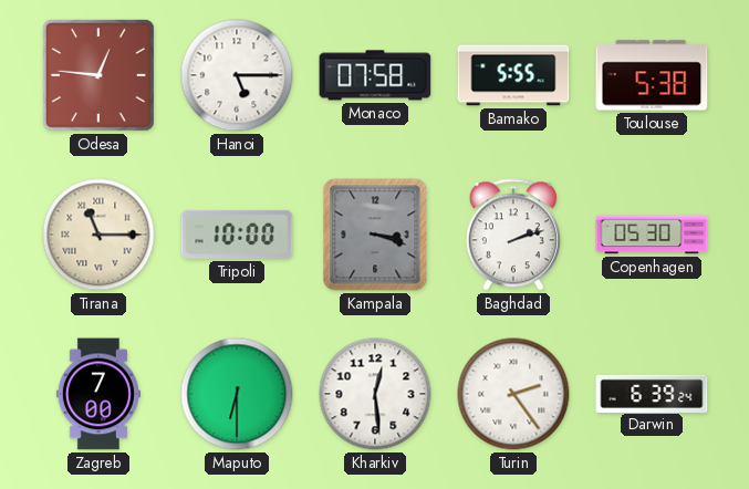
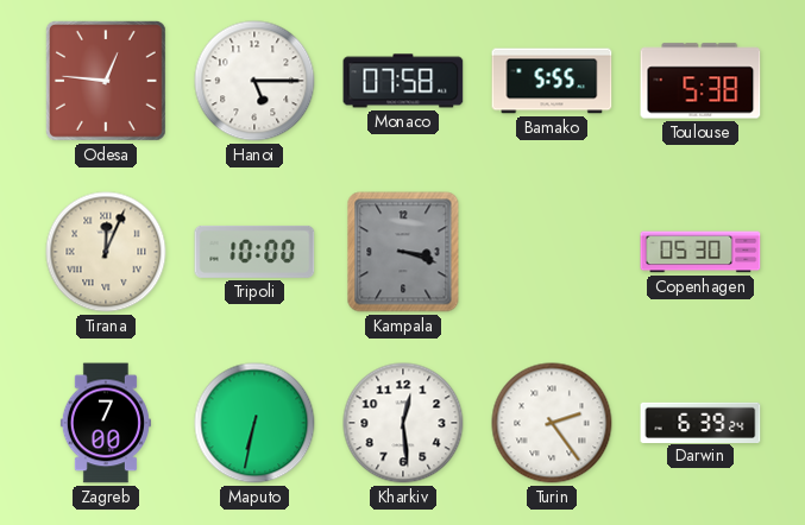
Tirana: 11:15 -> 12:04
Baghdad: 2:12 -> none
Maputo: 6:30 -> 6:32
